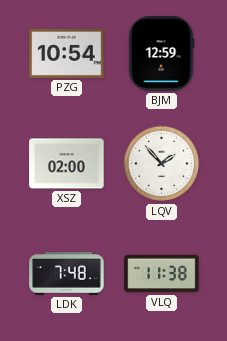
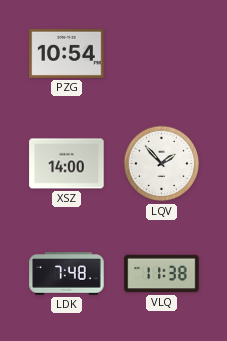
BJM: 12:59 -> none
XSZ: 02:00 -> 14:00
